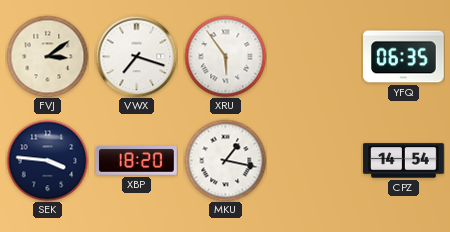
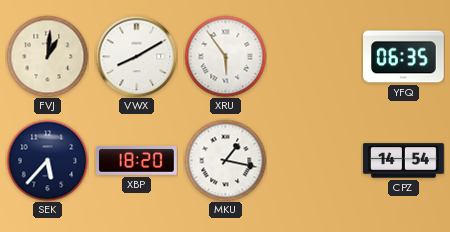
FVJ: 3:09 -> 1:01
VWX: 7:18 -> 8:10
SEK: 3:46 -> 5:37
